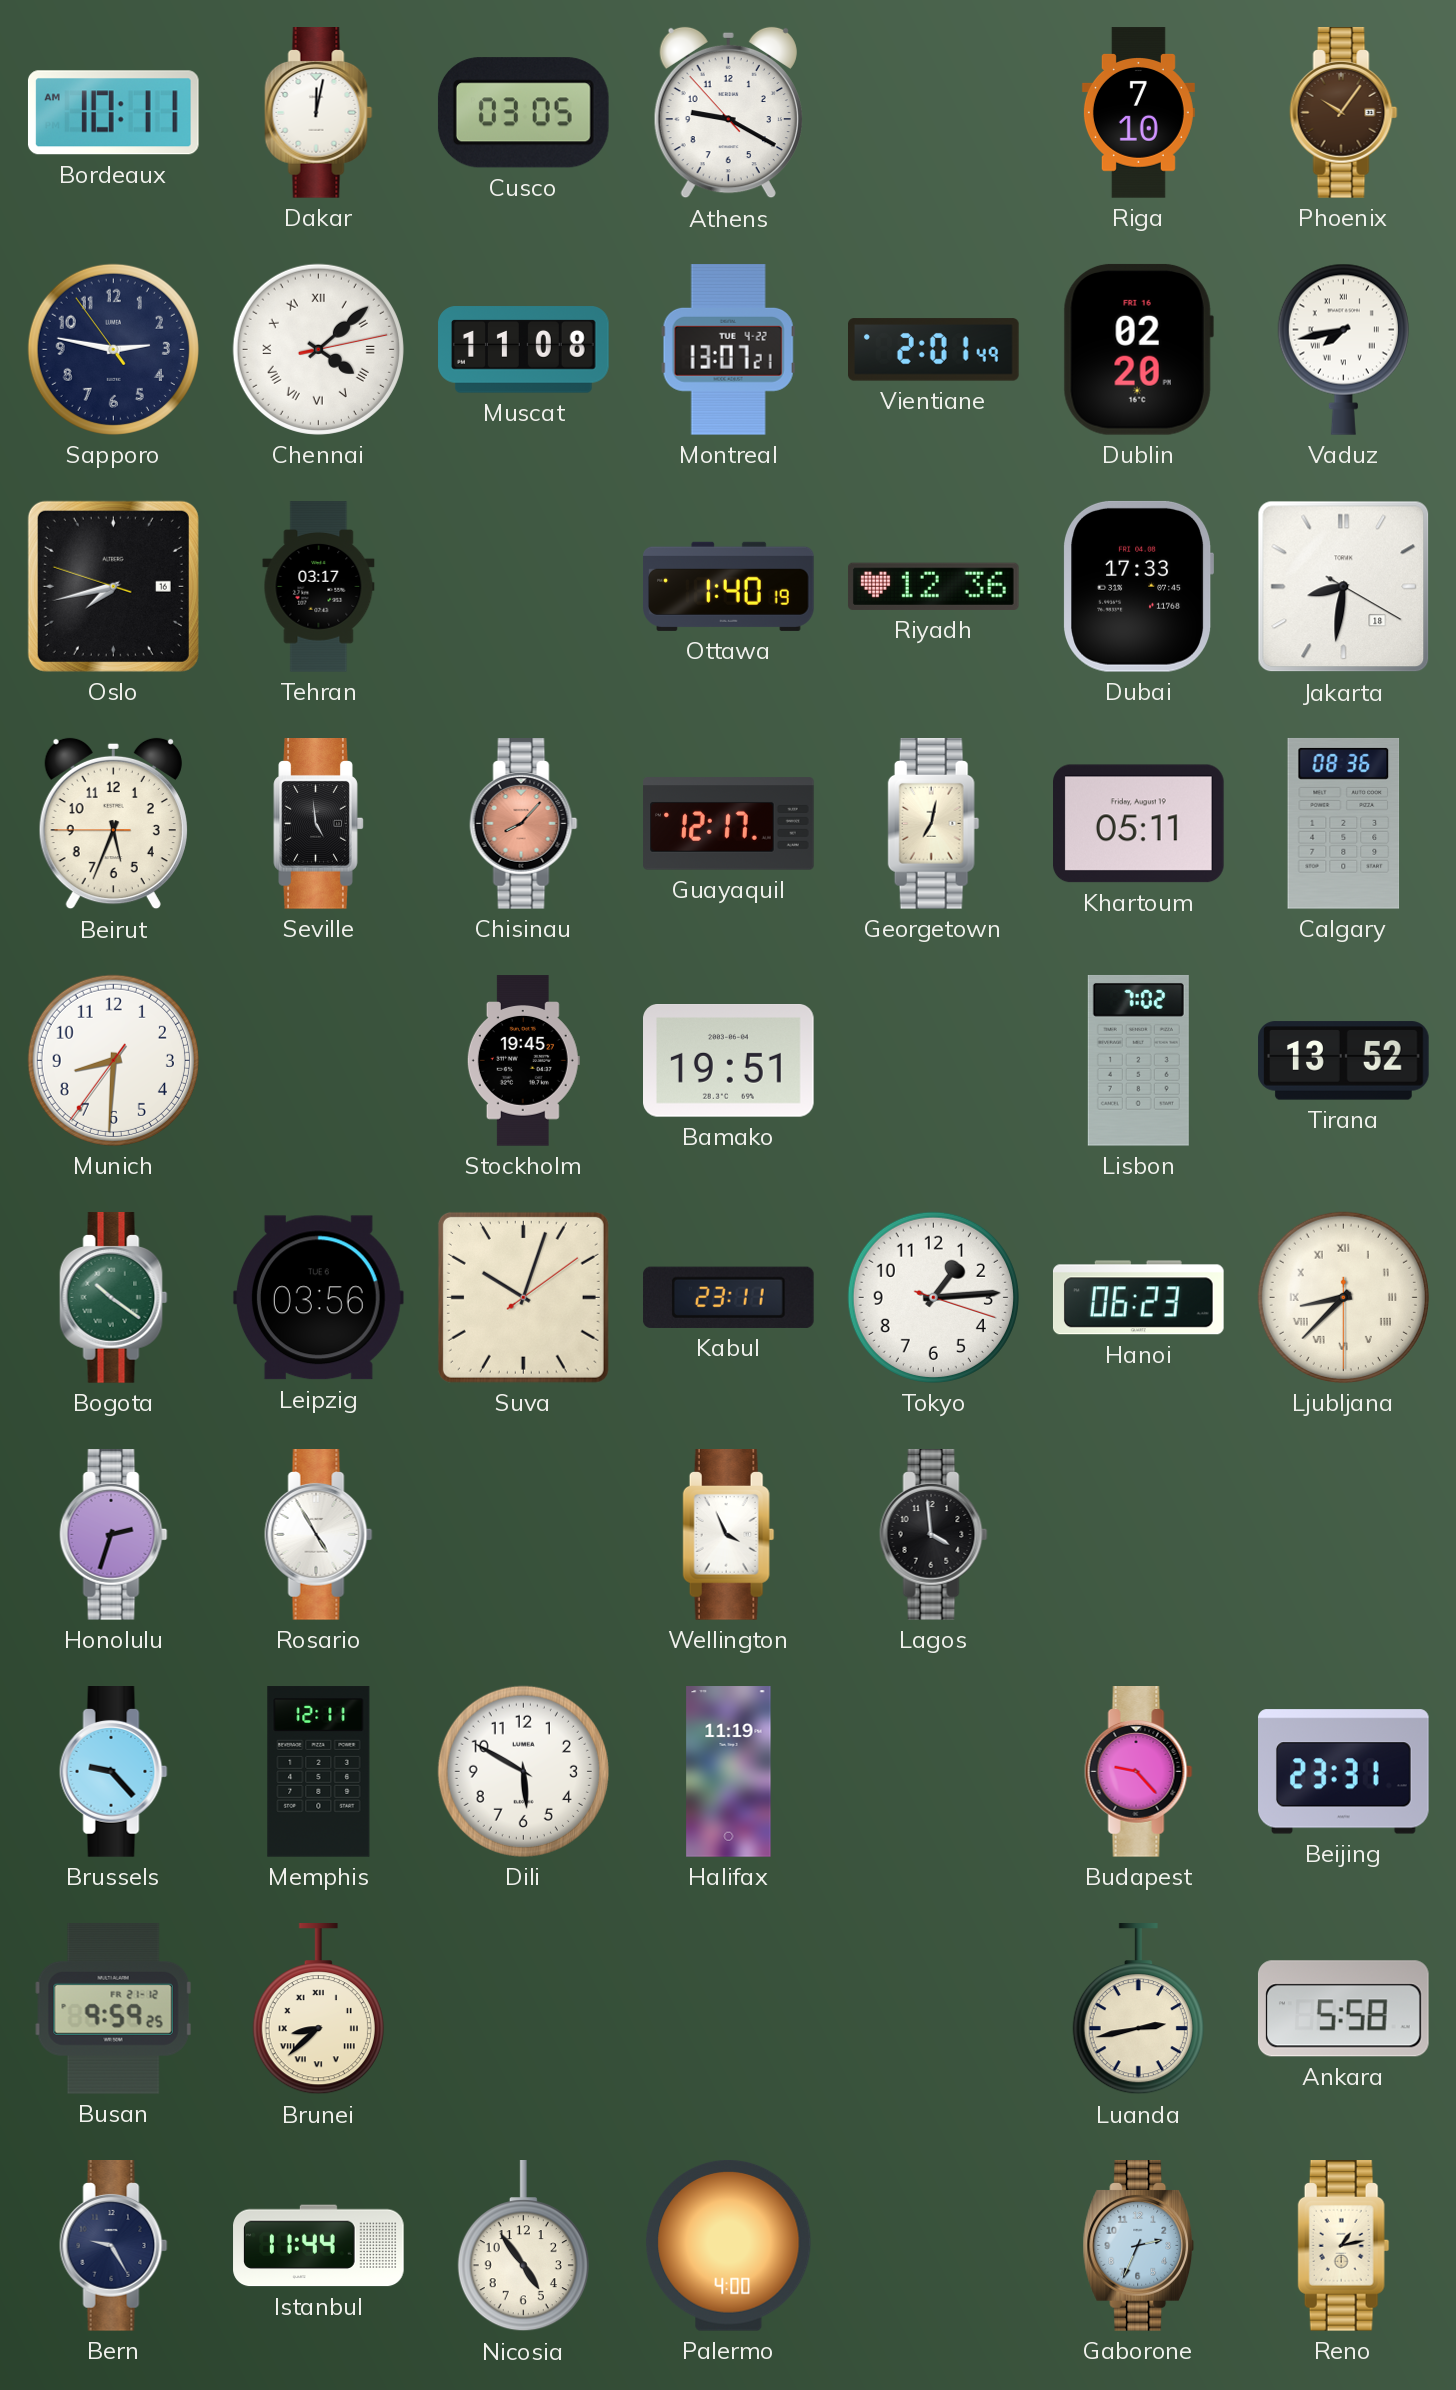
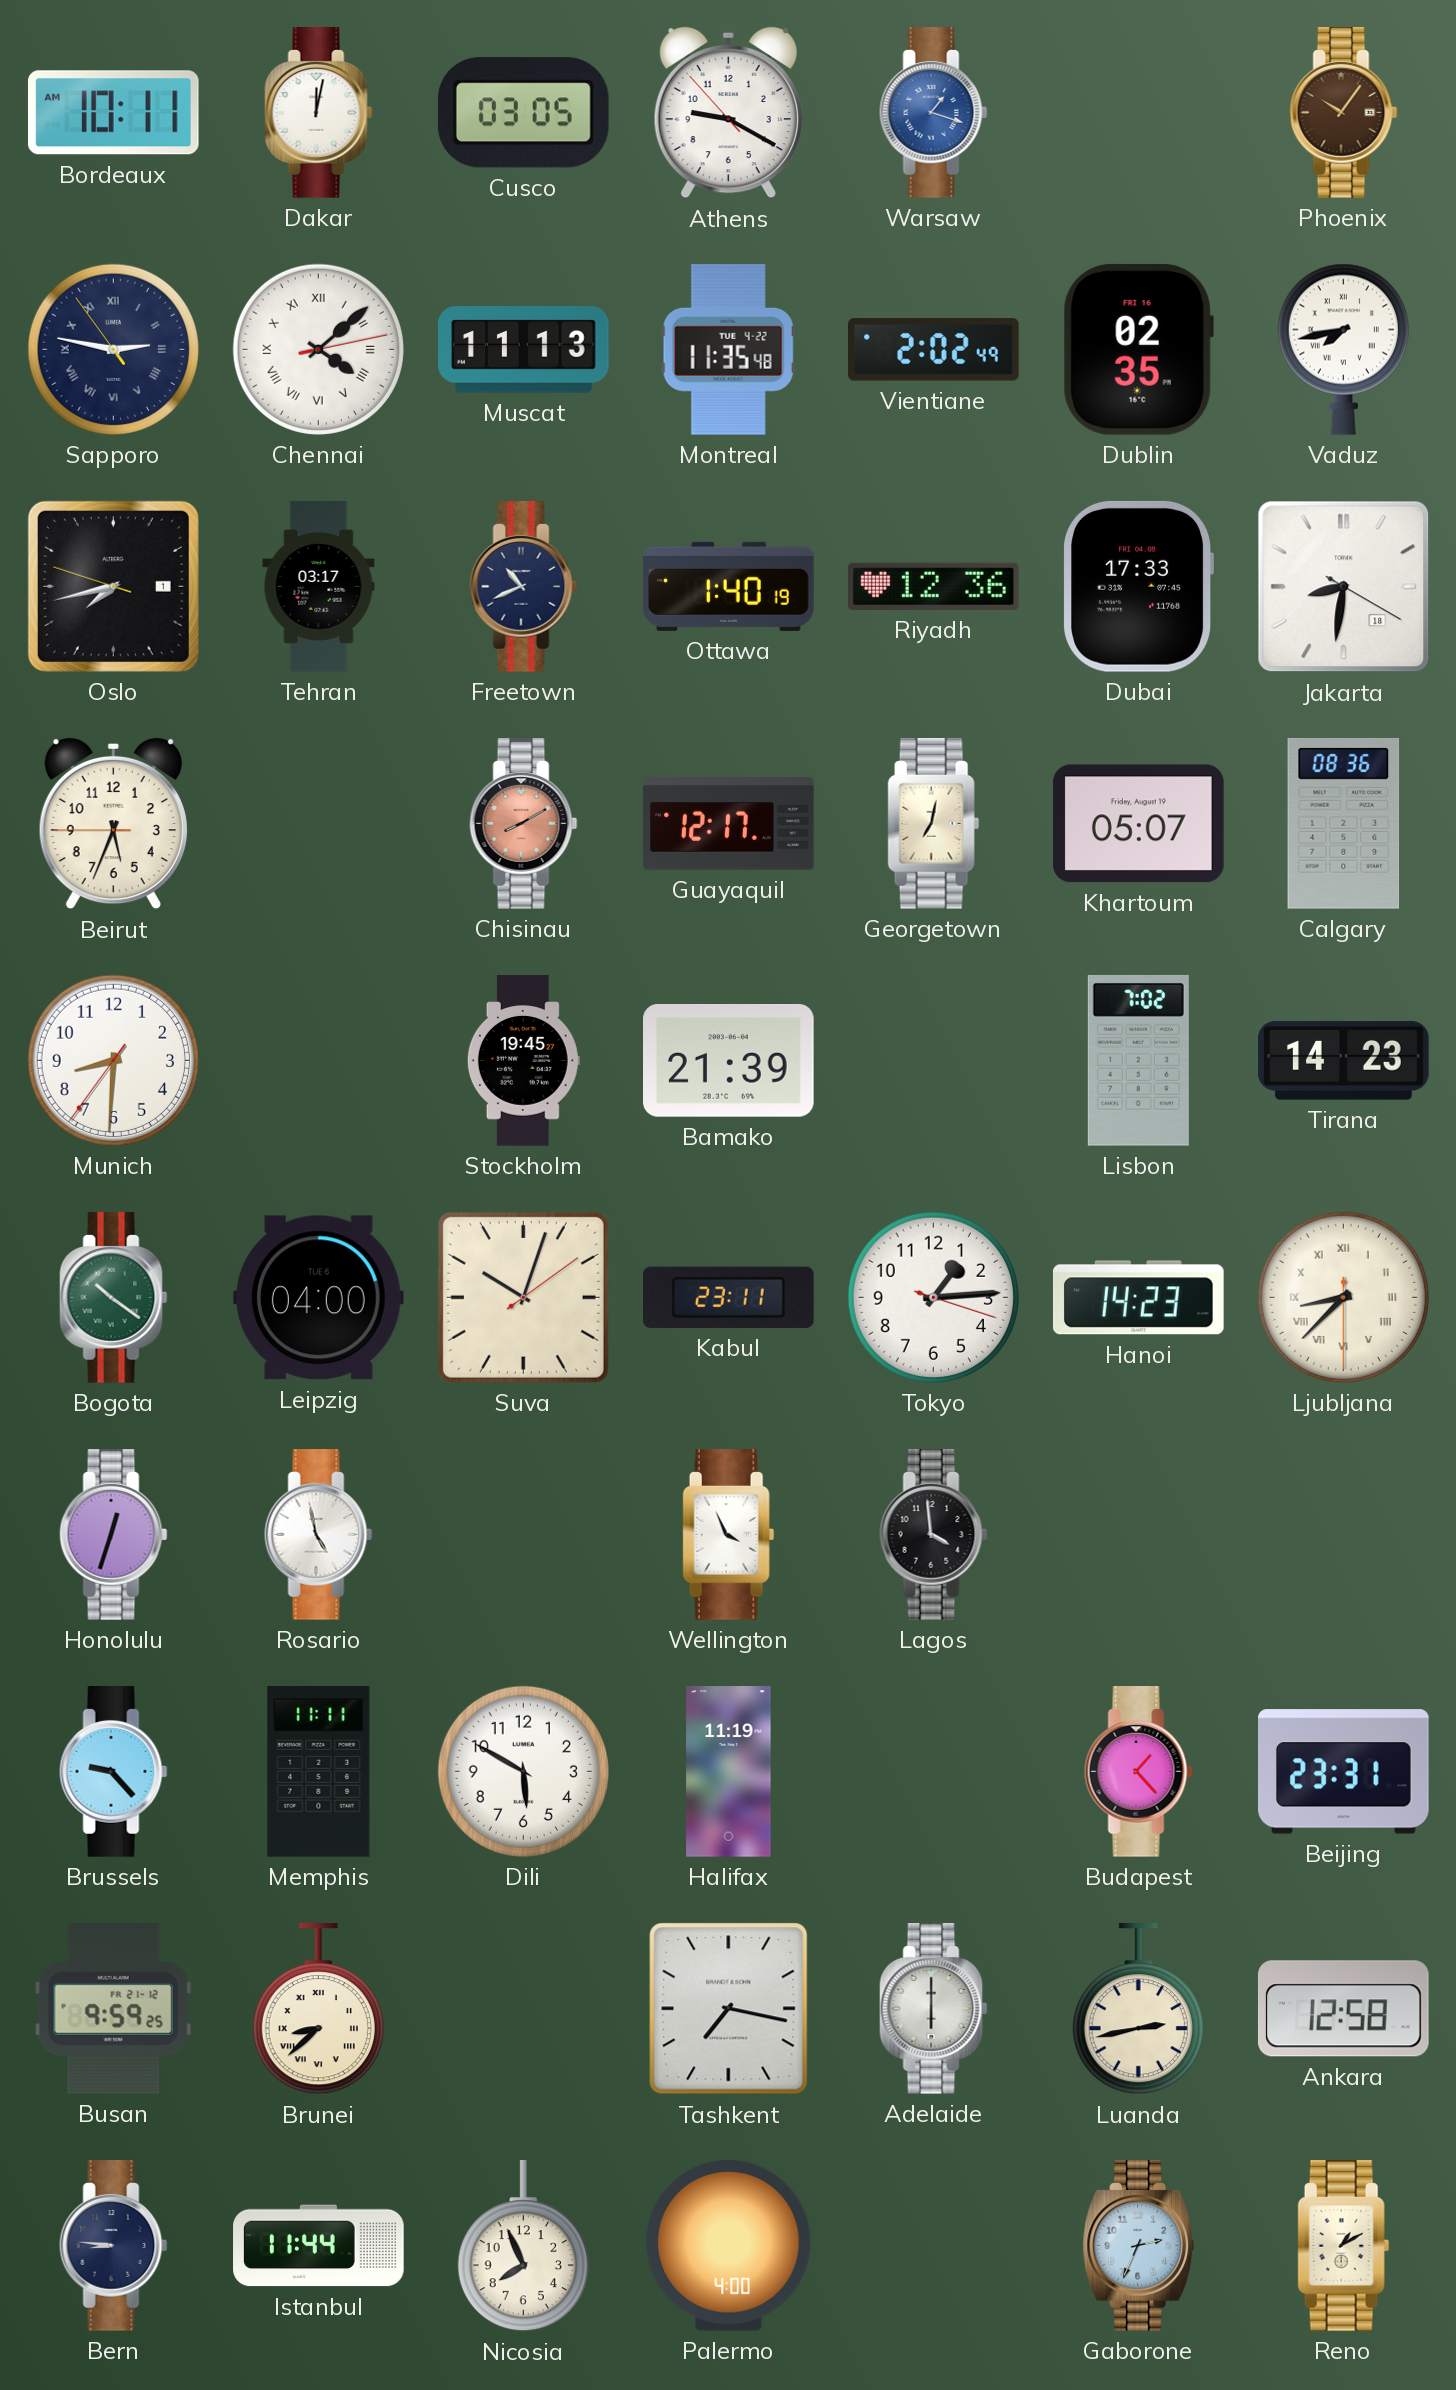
Warsaw: none -> 1:18
Riga: 7:10 -> none
Sapporo numerals: Arabic -> Roman
Muscat: 11:08 -> 11:13
Montreal: 13:07 -> 11:35
Vientiane: 2:01 -> 2:02
Dublin: 02:20 -> 02:35
Oslo date: 16 -> 1
Freetown: none -> 10:41
Seville: 4:59 -> none
Chisinau: 8:07 -> 8:10
Khartoum: 05:11 -> 05:07
Bamako: 19:51 -> 21:39
Tirana: 13:52 -> 14:23
Leipzig: 03:56 -> 04:00
Hanoi: 06:23 -> 14:23
Honolulu: 2:33 -> 12:33
Rosario: 4:55 -> 4:58
Memphis: 12:11 -> 11:11
Budapest: 9:23 -> 1:23
Tashkent: none -> 7:17
Adelaide: none -> 6:00
Ankara: 5:58 -> 12:58
Bern: 9:25 -> 8:46
Nicosia: 4:54 -> 7:56
Reno: 1:13 -> 1:10
